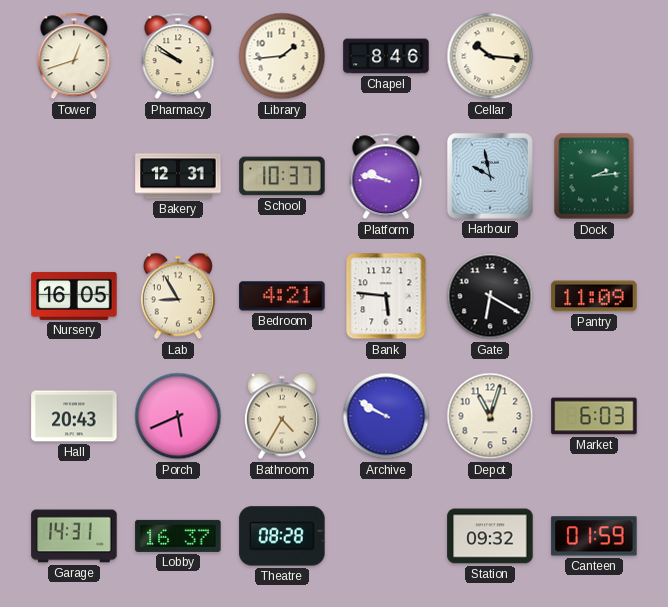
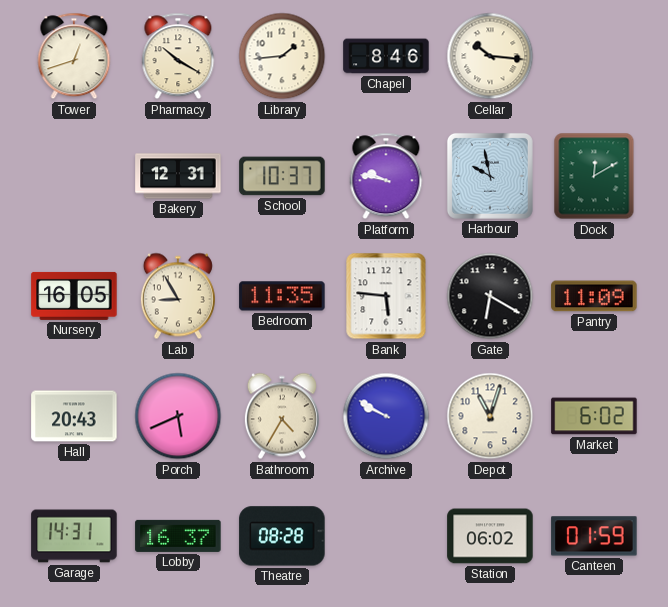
Pharmacy: 9:51 -> 10:20
Dock: 2:14 -> 12:10
Bedroom: 4:21 -> 11:35
Market: 6:03 -> 6:02
Station: 09:32 -> 06:02
